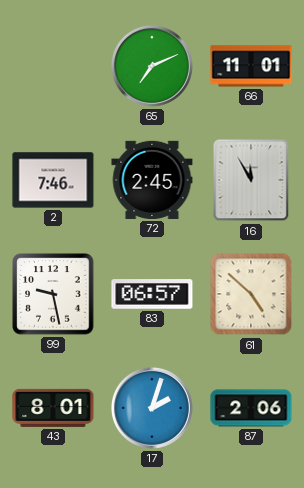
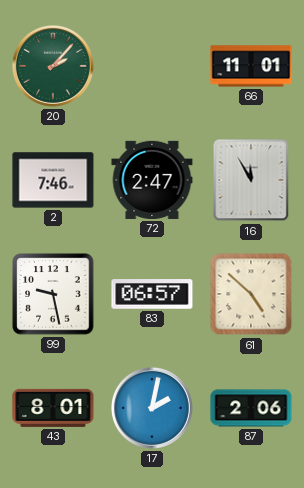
20: none -> 2:07
65: 7:11 -> none
72: 2:45 -> 2:47
17: 2:03 -> 2:02
